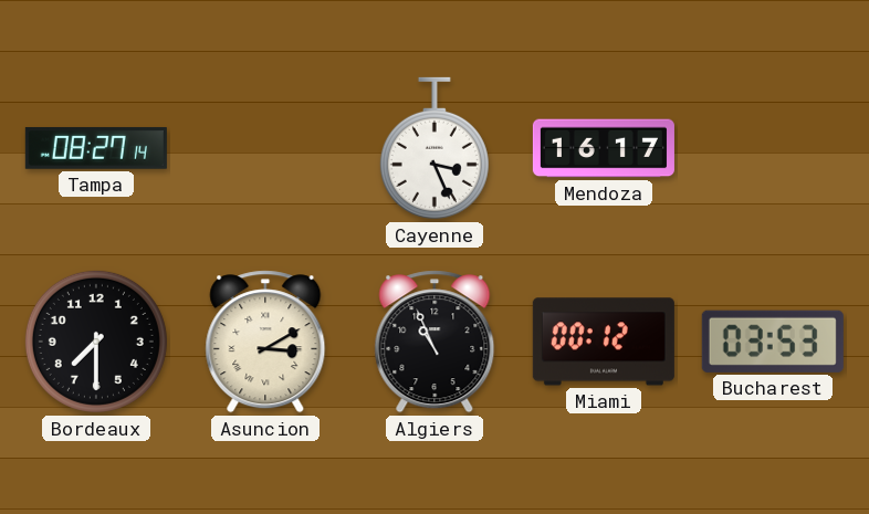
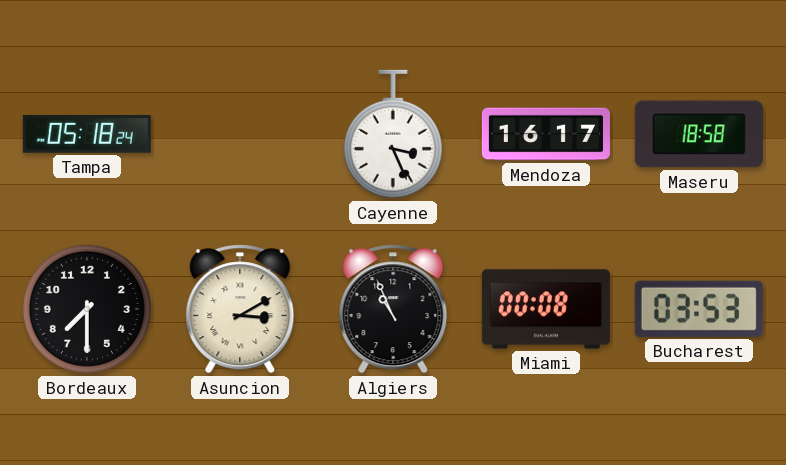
Tampa: 08:27 -> 05:18
Maseru: none -> 18:58
Miami: 00:12 -> 00:08
